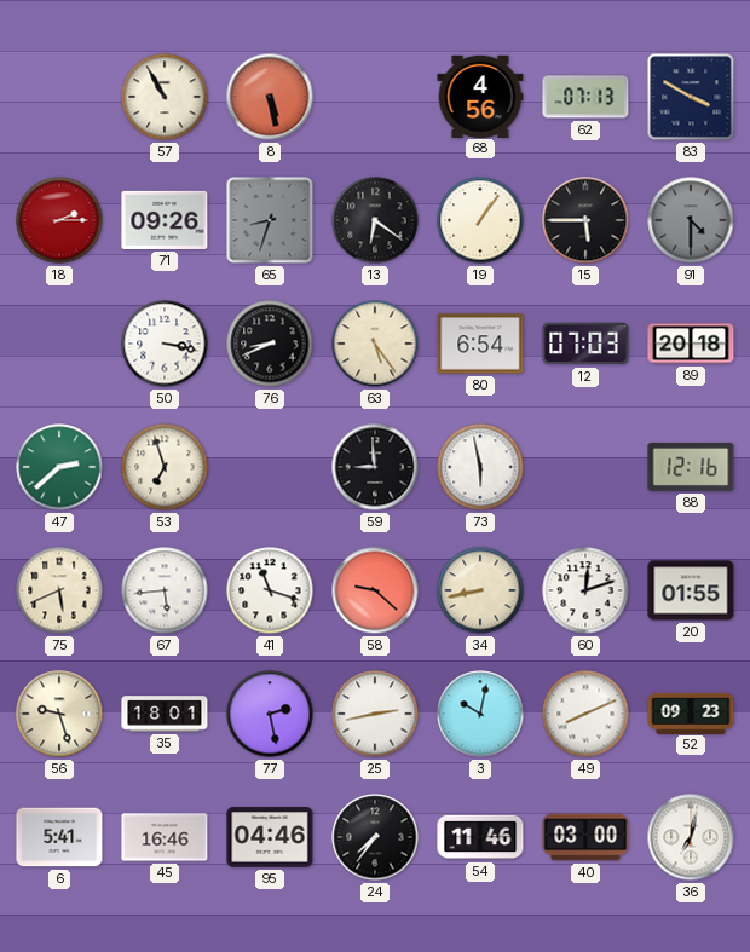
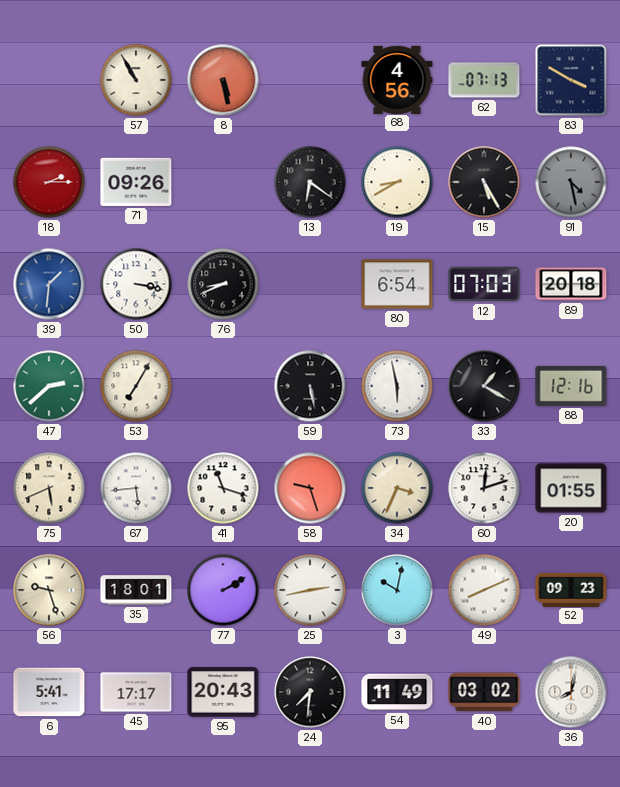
65: 8:33 -> none
19: 1:06 -> 8:40
15: 5:45 -> 5:25
91: 4:30 -> 4:28
39: none -> 1:31
63: 5:24 -> none
53: 6:57 -> 7:05
59: 8:59 -> 5:28
33: none -> 1:20
58: 9:22 -> 9:27
34: 8:43 -> 3:34
77: 2:28 -> 2:10
45: 16:46 -> 17:17
95: 04:46 -> 20:43
24: 7:36 -> 7:31
54: 11:46 -> 11:49
40: 03:00 -> 03:02
36: 7:02 -> 8:02
